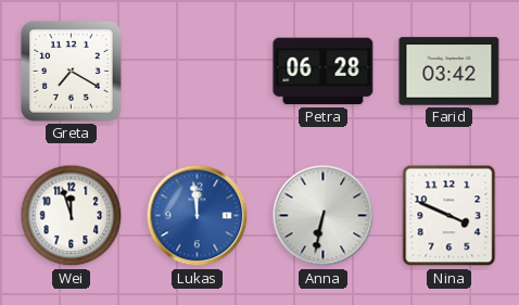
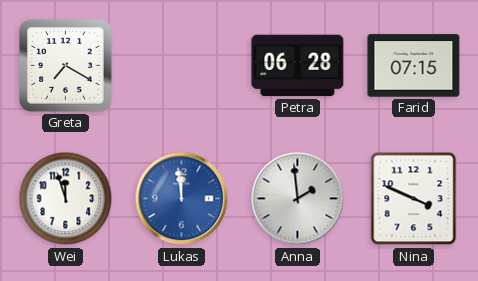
Farid: 03:42 -> 07:15
Anna: 6:32 -> 1:59
